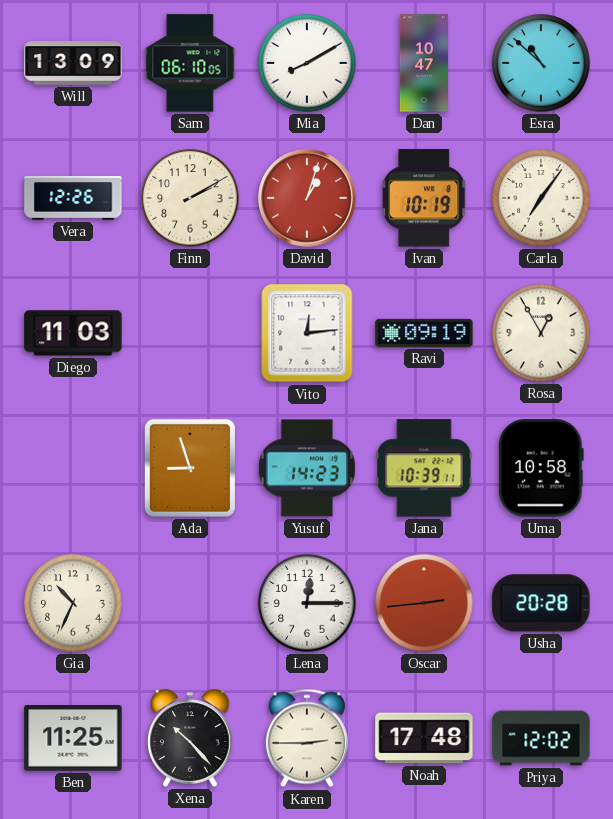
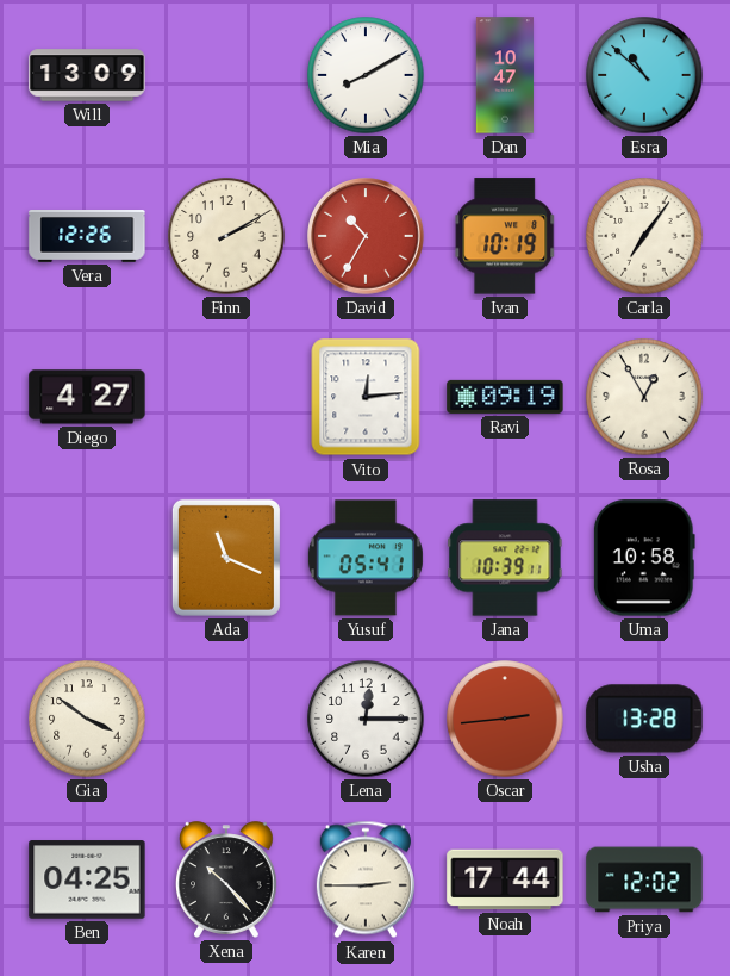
Sam: 06:10 -> none
David: 1:03 -> 10:35
Diego: 11:03 -> 4:27
Ada: 8:57 -> 11:19
Yusuf: 14:23 -> 05:41
Gia: 10:34 -> 3:51
Usha: 20:28 -> 13:28
Ben: 11:25 -> 04:25
Noah: 17:48 -> 17:44
